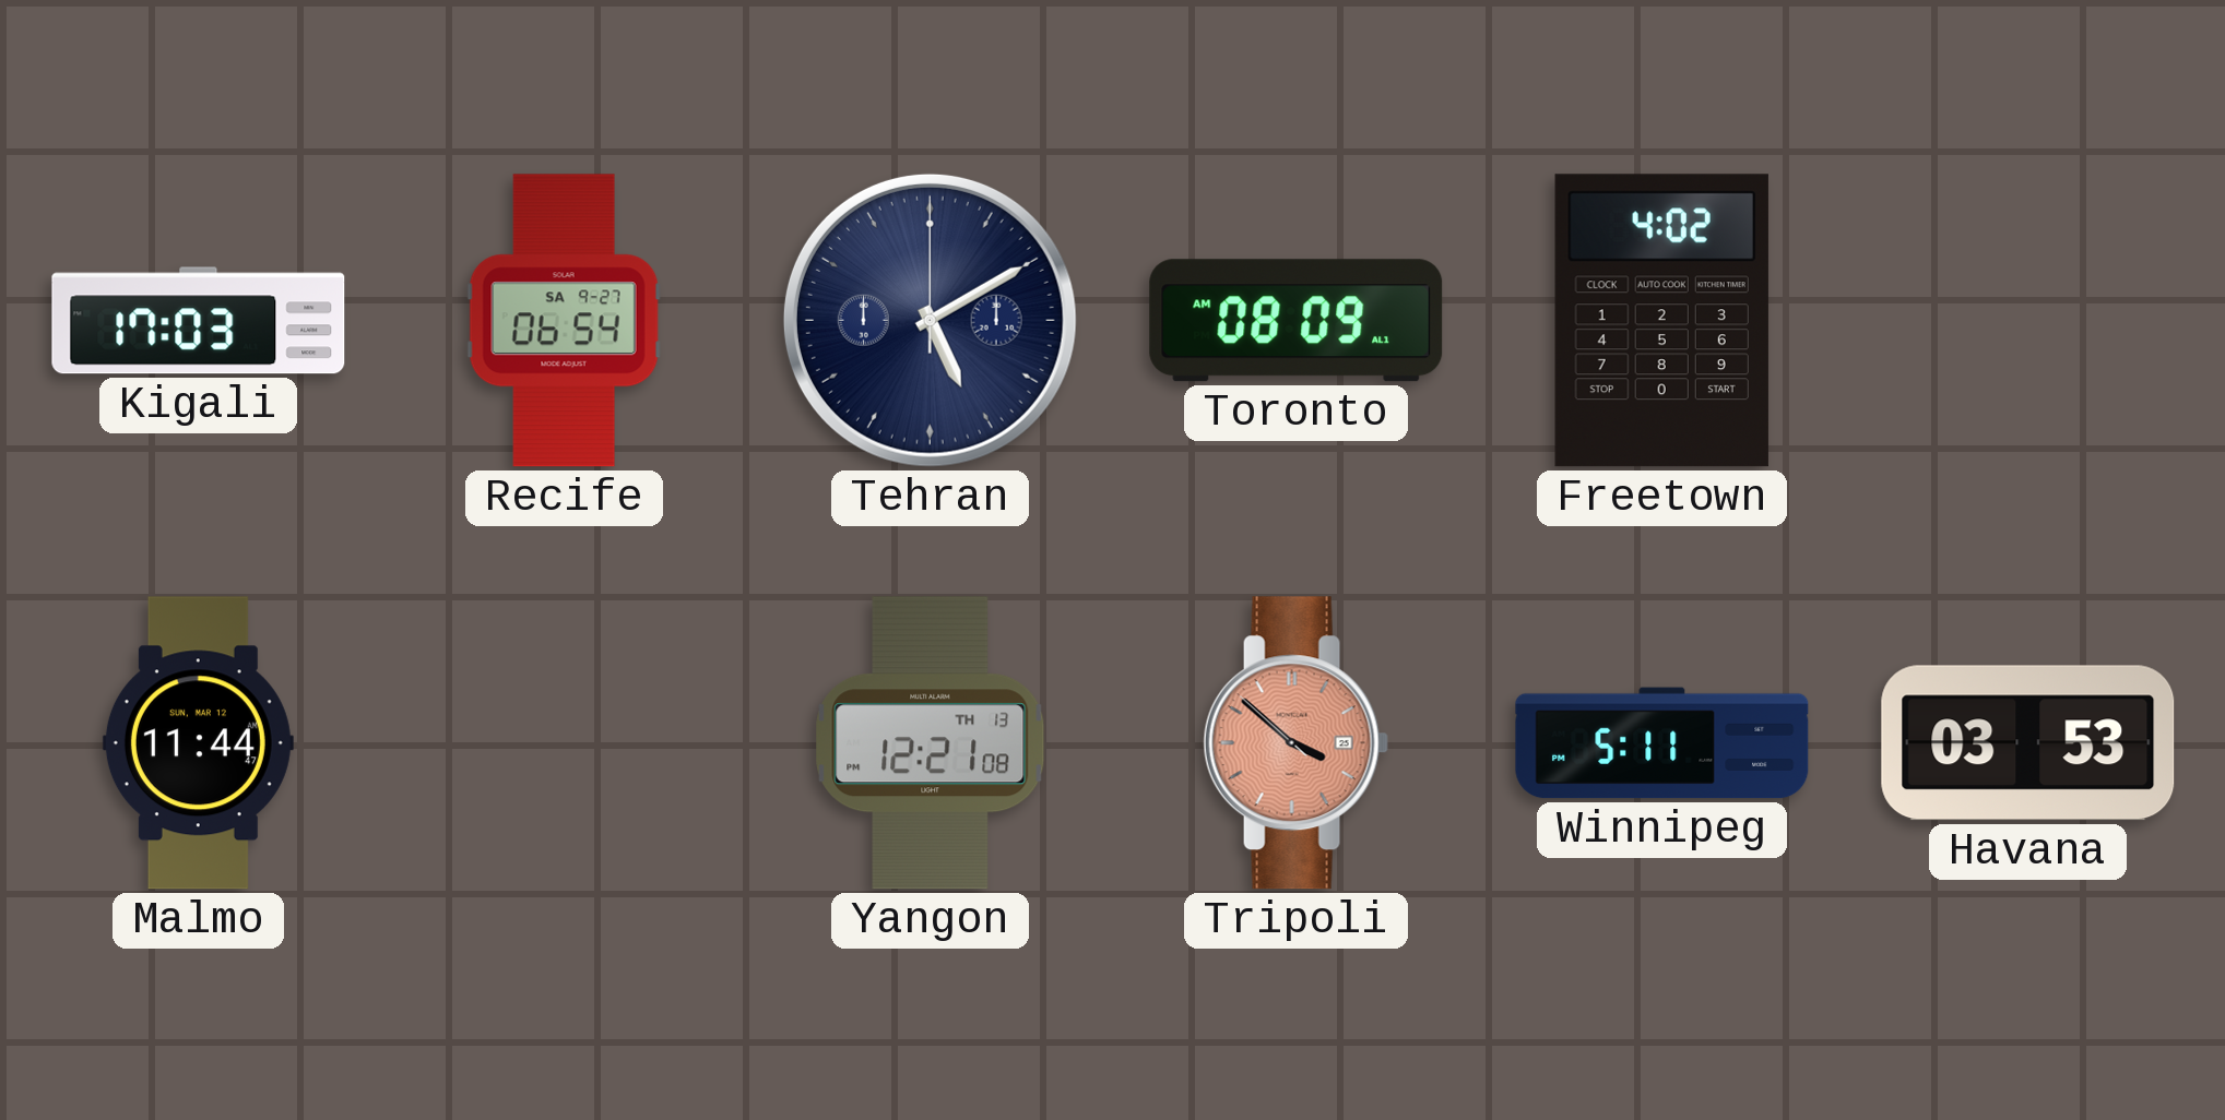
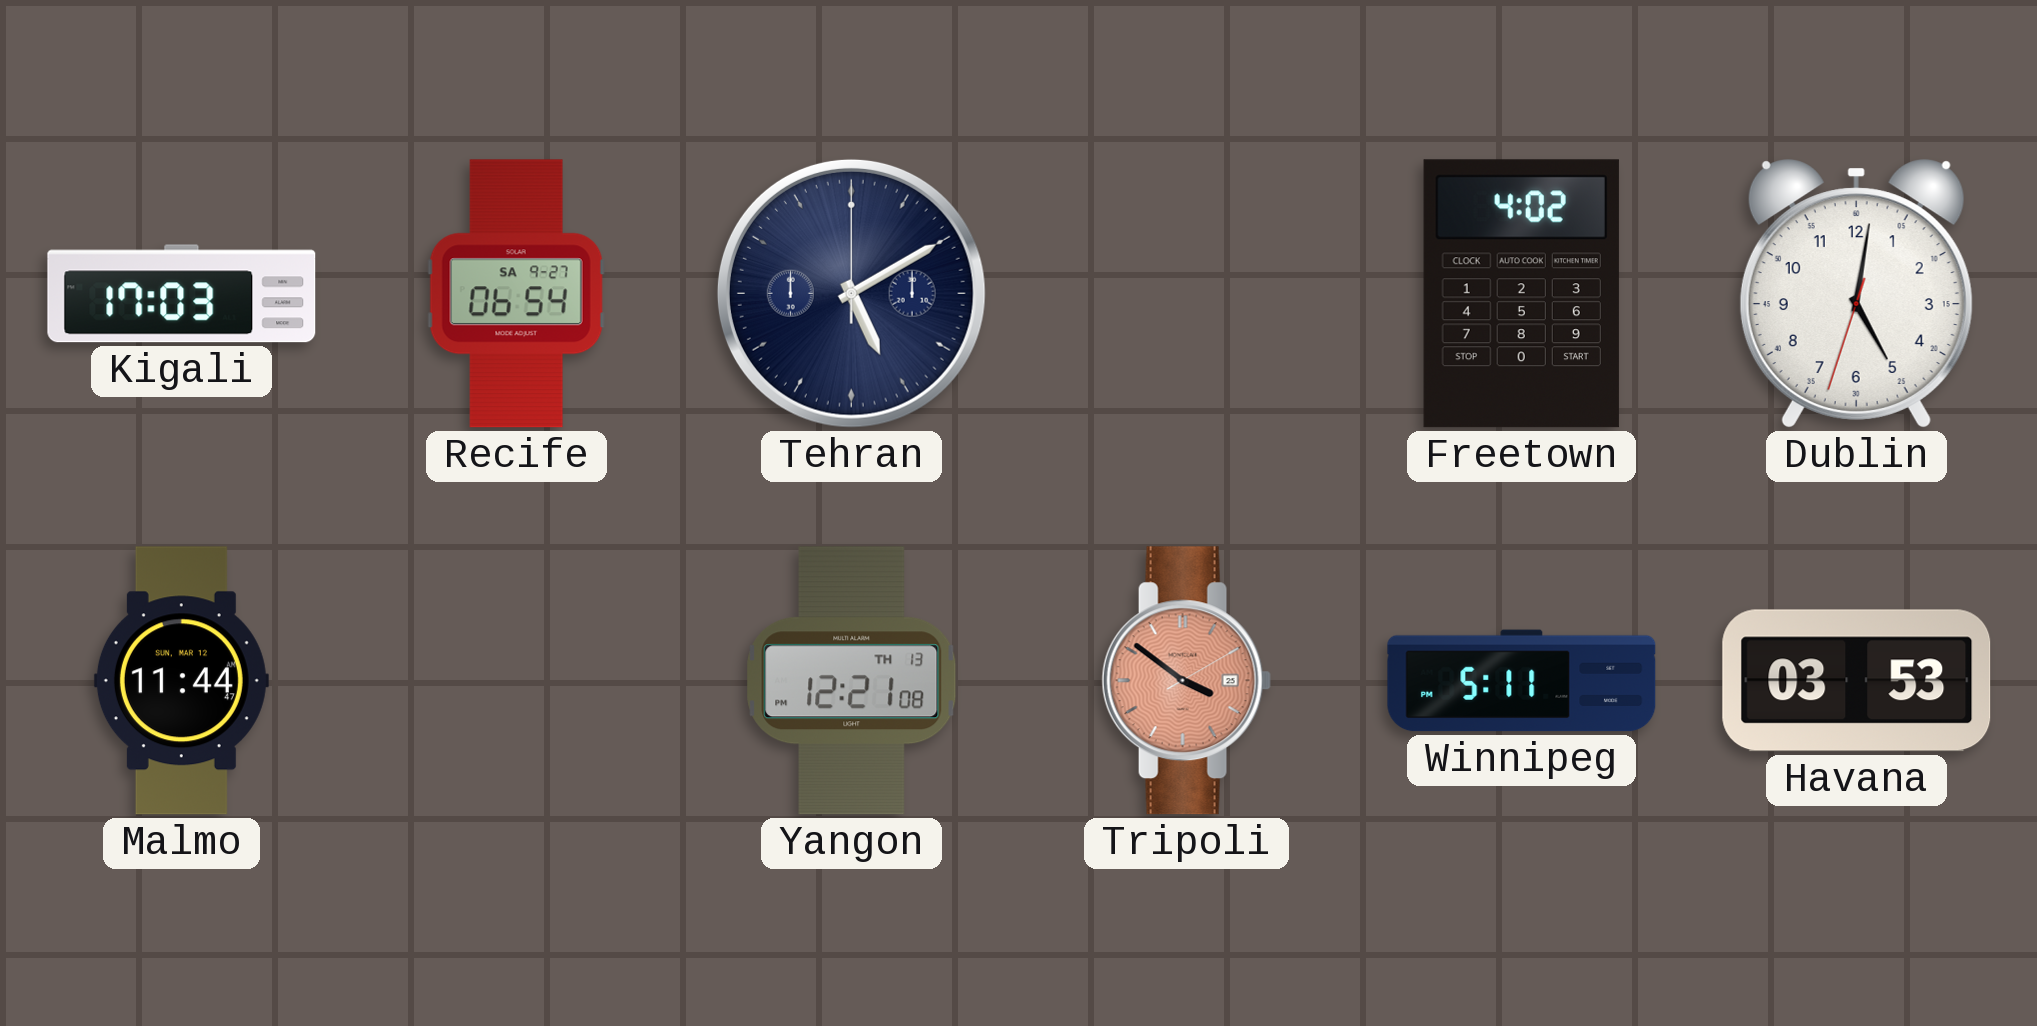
Toronto: 08:09 -> none
Dublin: none -> 5:01
Tripoli: 3:51:52 -> 3:51:10
